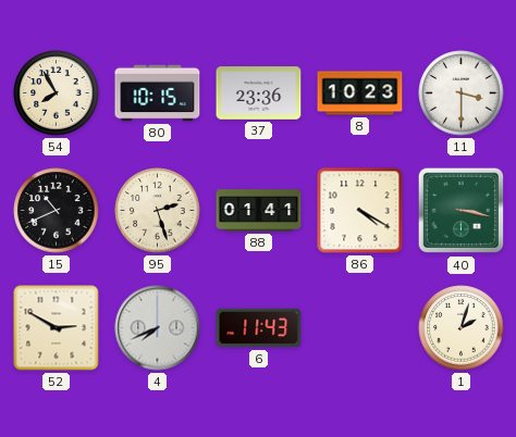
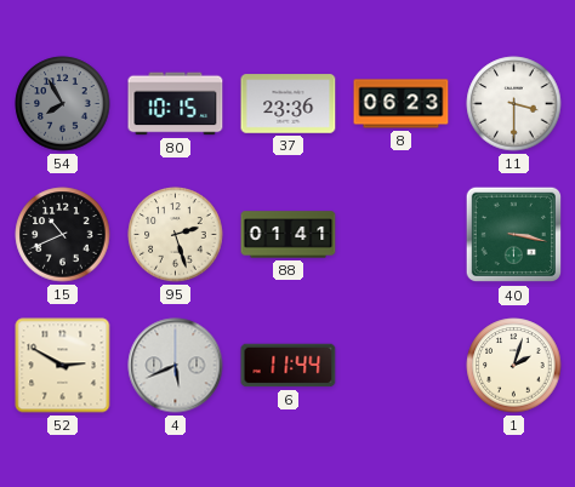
54 dial: cream -> grey
8: 10:23 -> 06:23
86: 4:20 -> none
4: 7:41 -> 5:41
6: 11:43 -> 11:44
